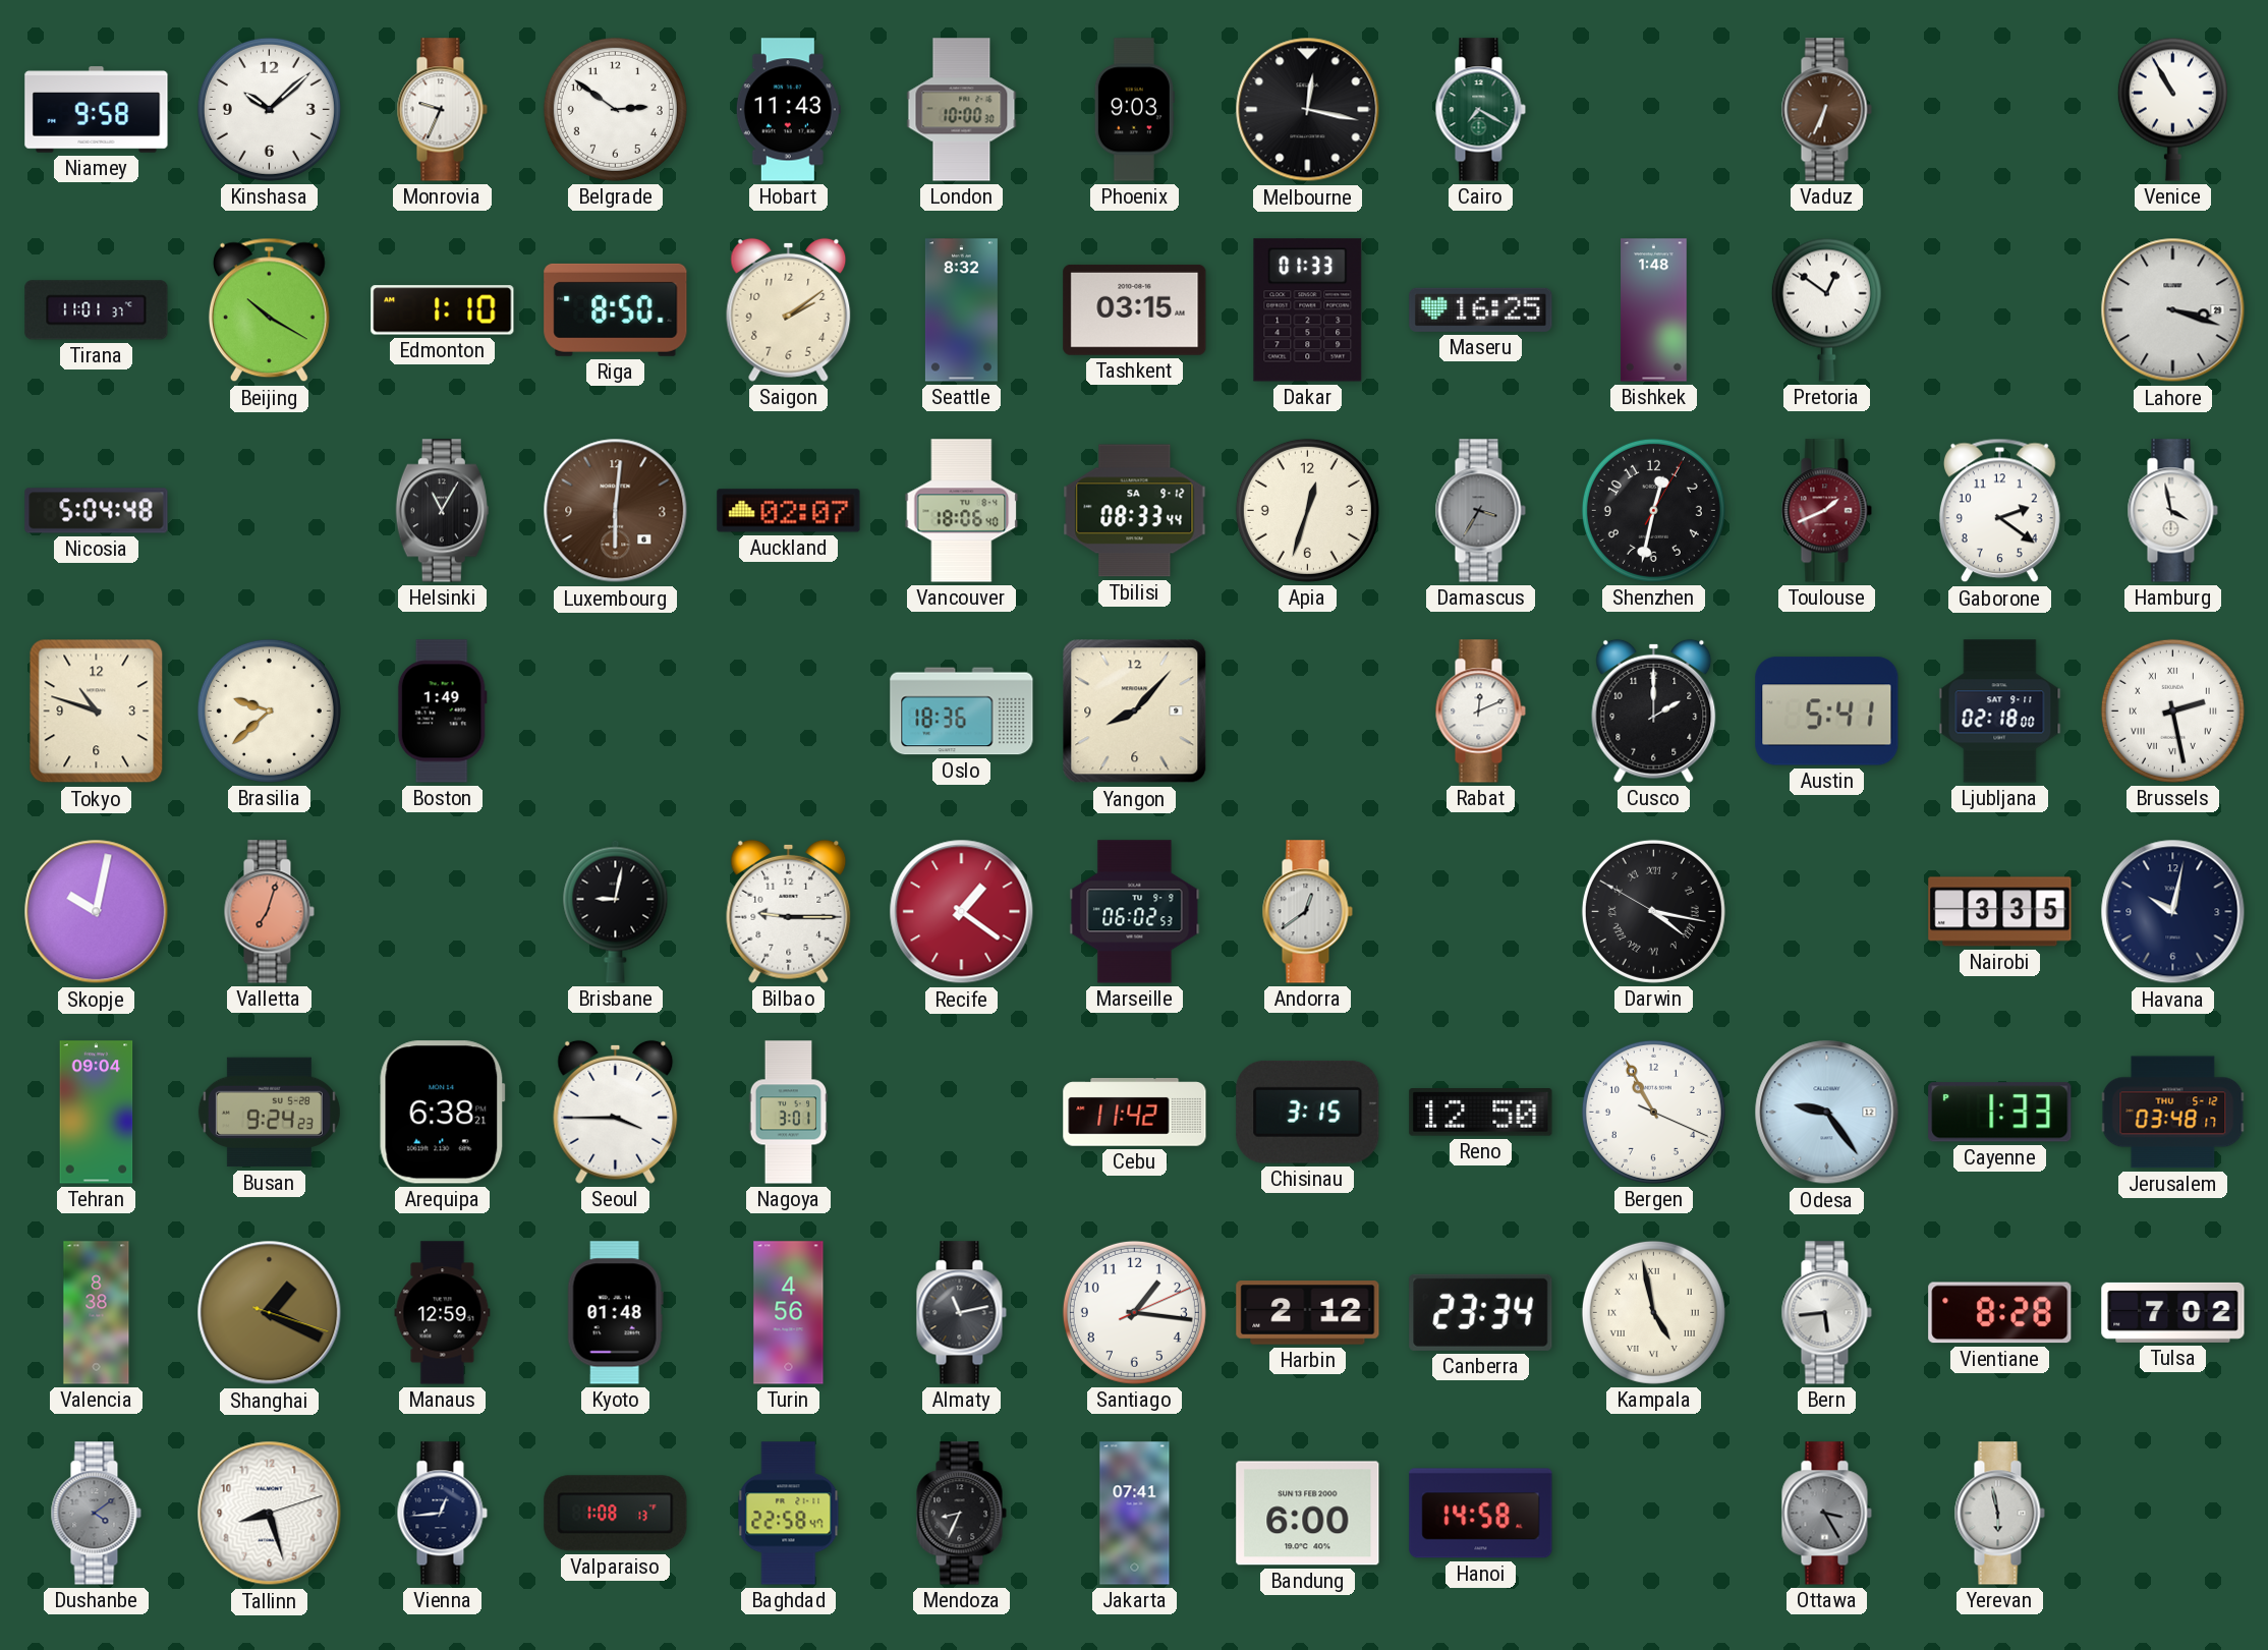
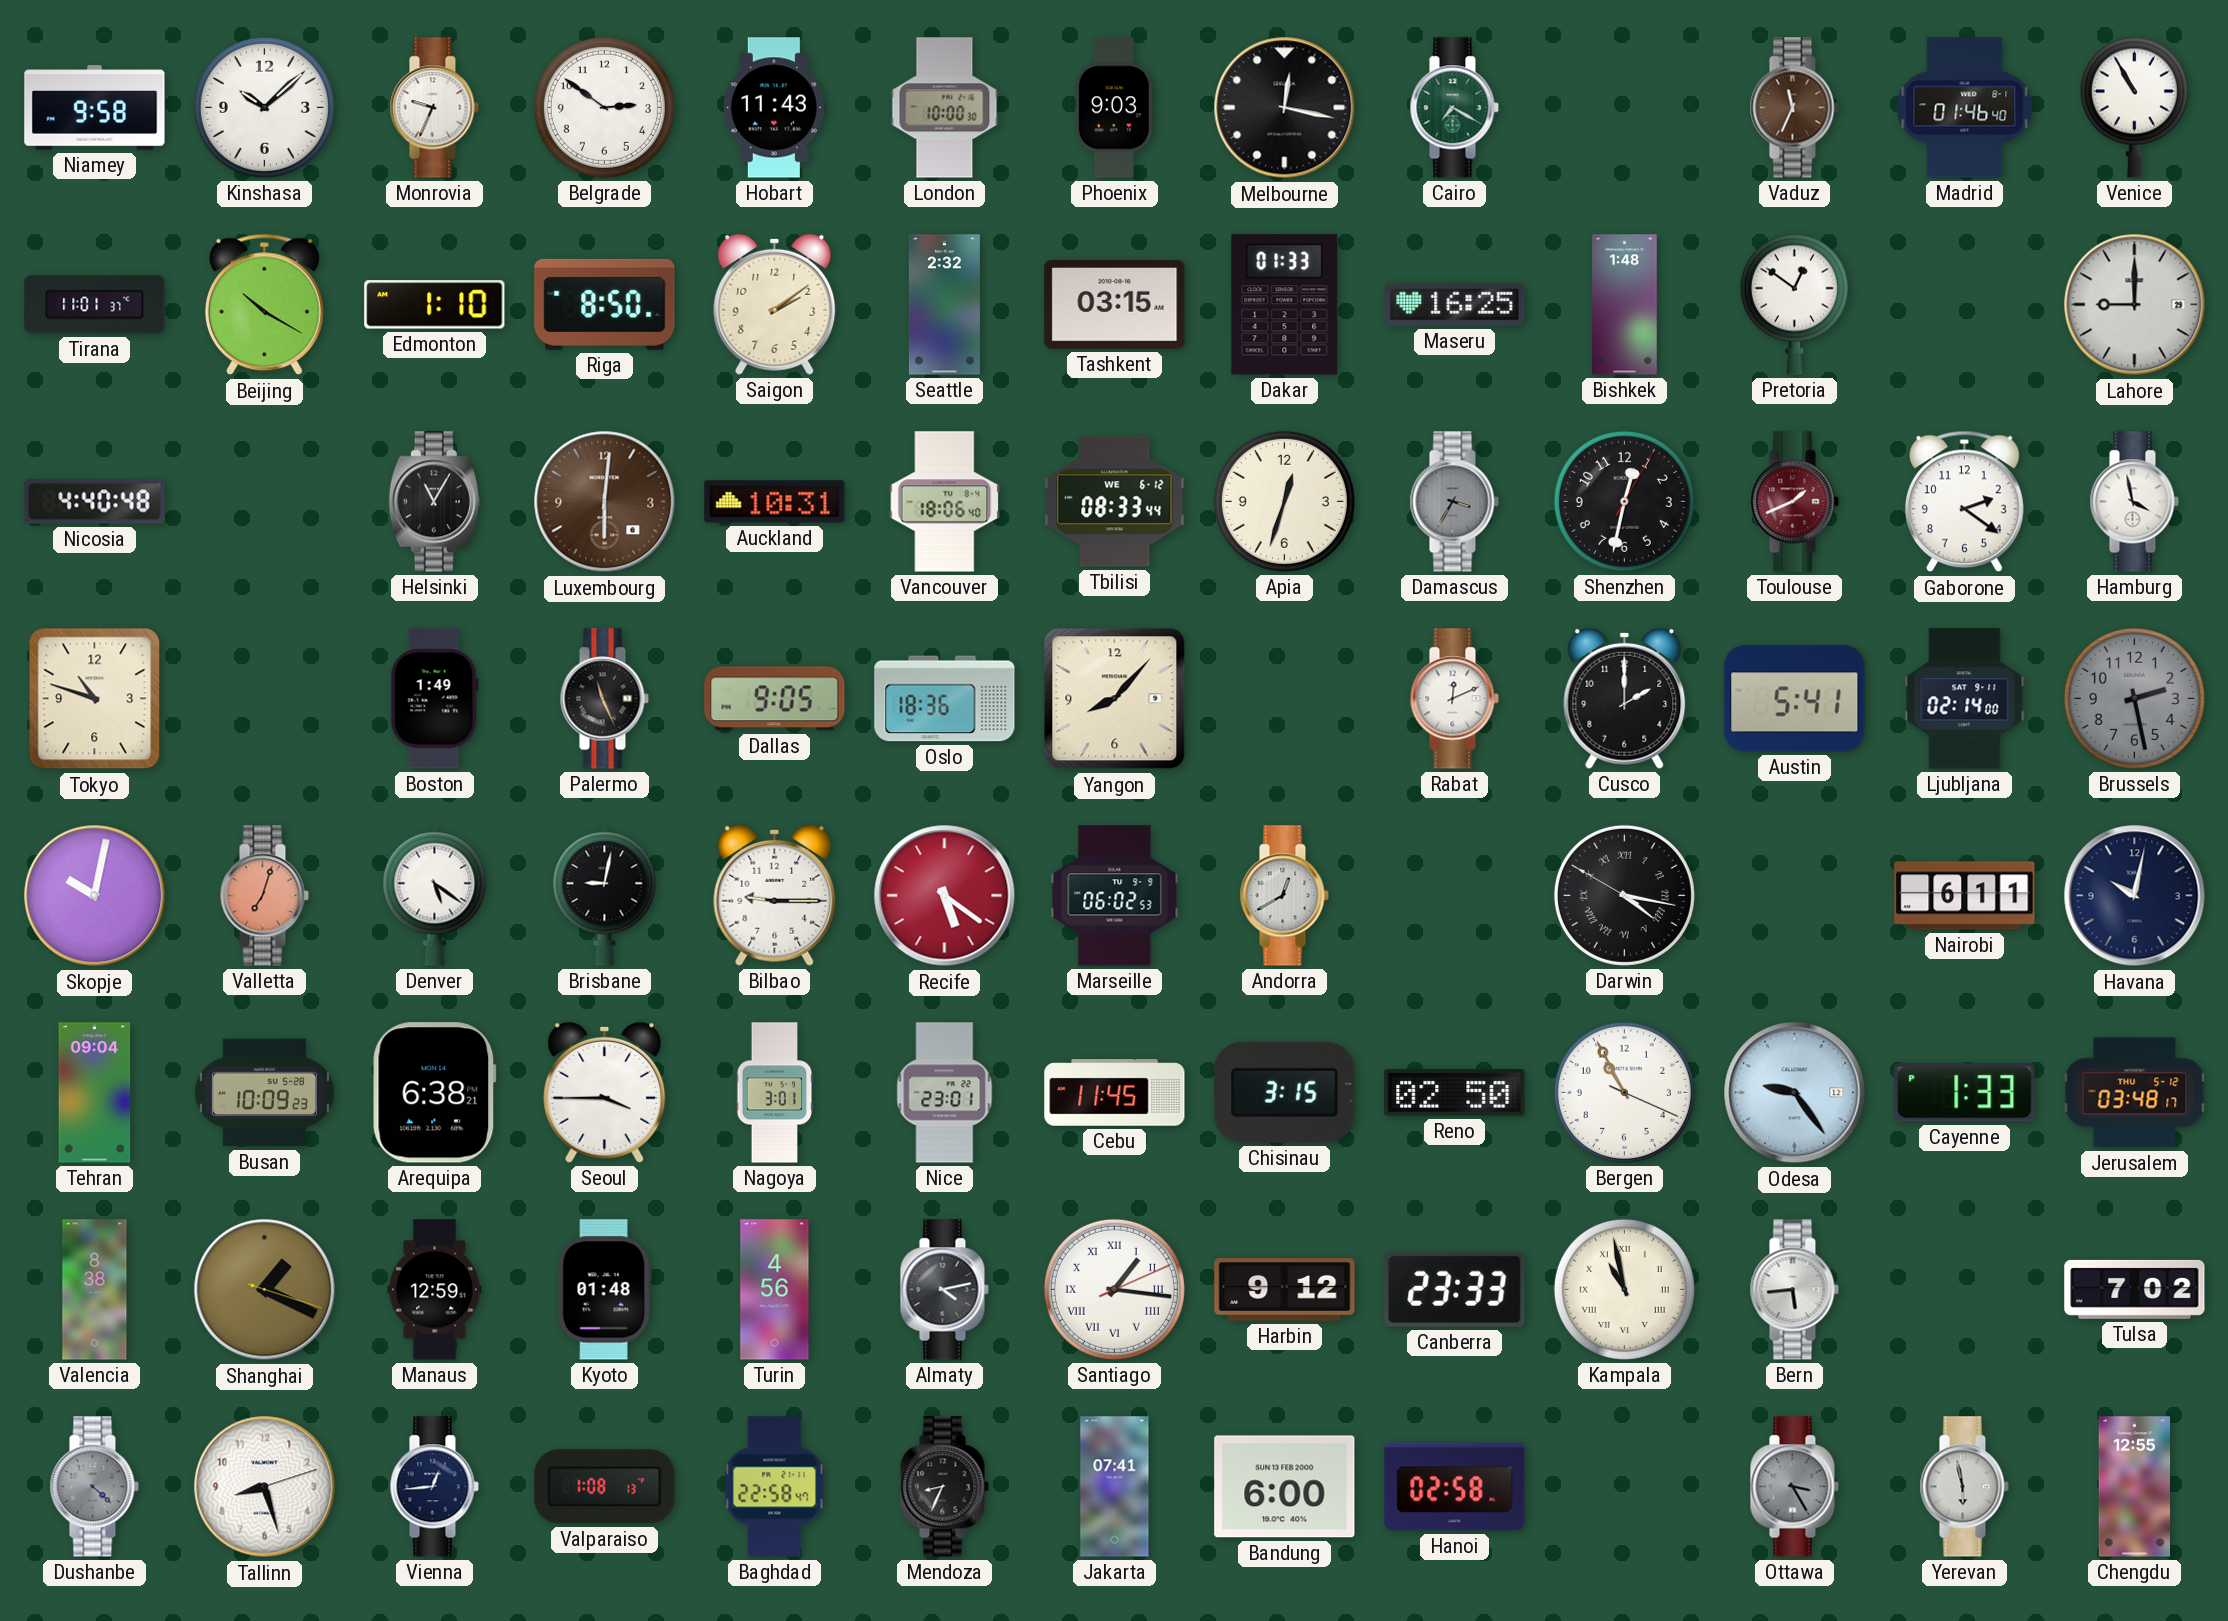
Vaduz: 6:34 -> 11:34
Madrid: none -> 01:46
Seattle: 8:32 -> 2:32
Lahore: 3:18 -> 9:00
Nicosia: 5:04 -> 4:40
Auckland: 02:07 -> 10:31
Tbilisi date: SA 9-12 -> WE 6-12
Brasilia: 9:38 -> none
Palermo: none -> 11:26
Dallas: none -> 9:05
Ljubljana: 02:18 -> 02:14
Brussels dial: white -> grey
Brussels numerals: Roman -> Arabic
Denver: none -> 5:21
Recife: 1:21 -> 5:21
Andorra: 12:39 -> 12:40
Nairobi: 3:35 -> 6:11
Busan: 9:24 -> 10:09
Nice: none -> 23:01
Cebu: 11:42 -> 11:45
Reno: 12:50 -> 02:50
Almaty: 11:13 -> 4:13
Santiago numerals: Arabic -> Roman
Harbin: 2:12 -> 9:12
Canberra: 23:34 -> 23:33
Kampala: 4:58 -> 10:58
Vientiane: 8:28 -> none
Dushanbe: 4:09 -> 4:22
Hanoi: 14:58 -> 02:58
Chengdu: none -> 12:55
